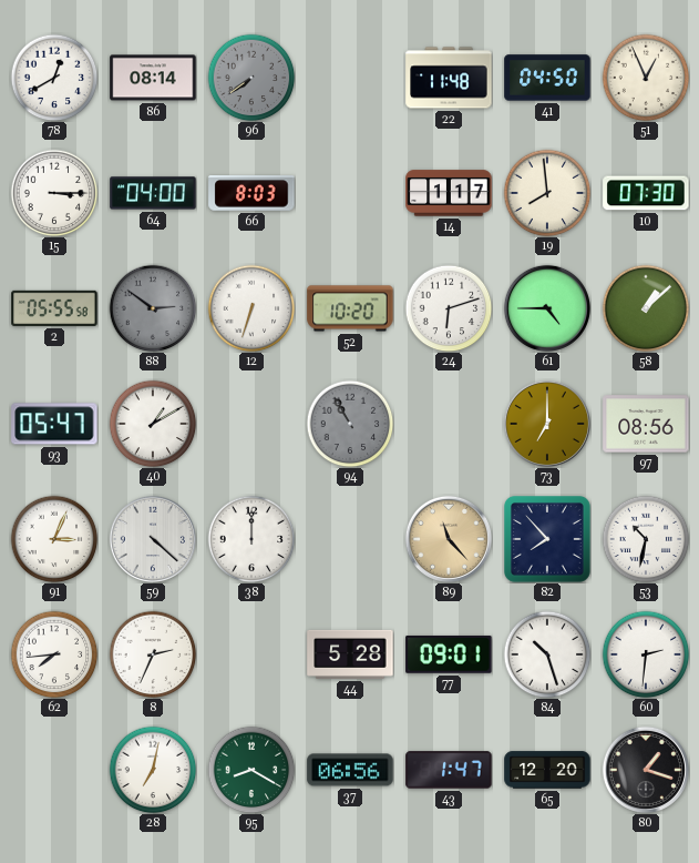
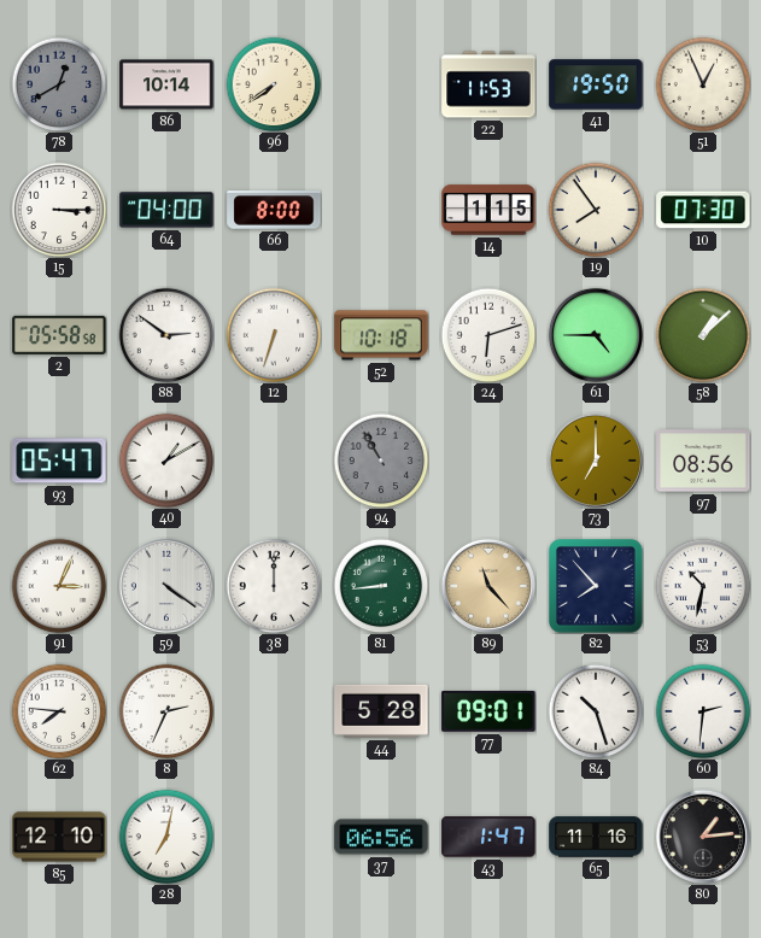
78 dial: white -> grey
86: 08:14 -> 10:14
96 dial: grey -> cream
22: 11:48 -> 11:53
41: 04:50 -> 19:50
66: 8:03 -> 8:00
14: 1:17 -> 1:15
19: 7:59 -> 7:54
2: 05:55 -> 05:58
88 dial: grey -> white
52: 10:20 -> 10:18
59: 4:22 -> 4:21
81: none -> 8:44
62: 7:44 -> 7:46
85: none -> 12:10
95: 8:20 -> none
65: 12:20 -> 11:16
80: 1:18 -> 1:14
